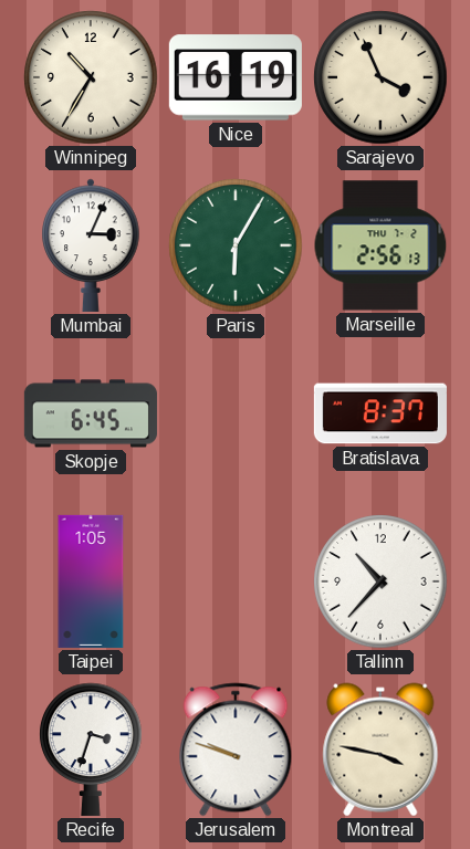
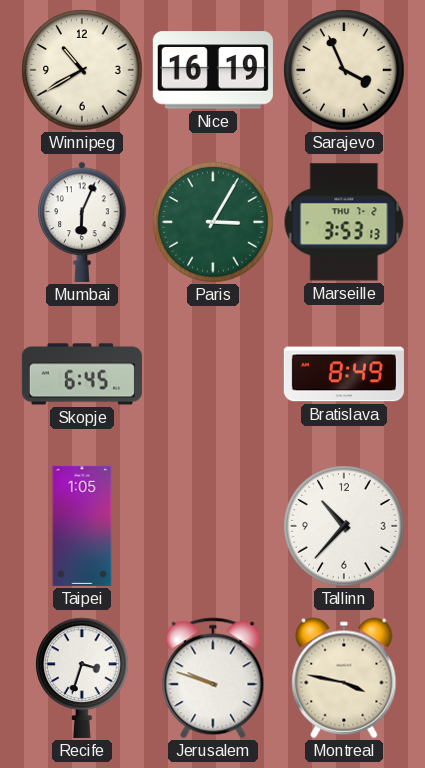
Winnipeg: 10:35 -> 10:40
Mumbai: 3:04 -> 6:04
Paris: 6:05 -> 3:05
Marseille: 2:56 -> 3:53
Bratislava: 8:37 -> 8:49
